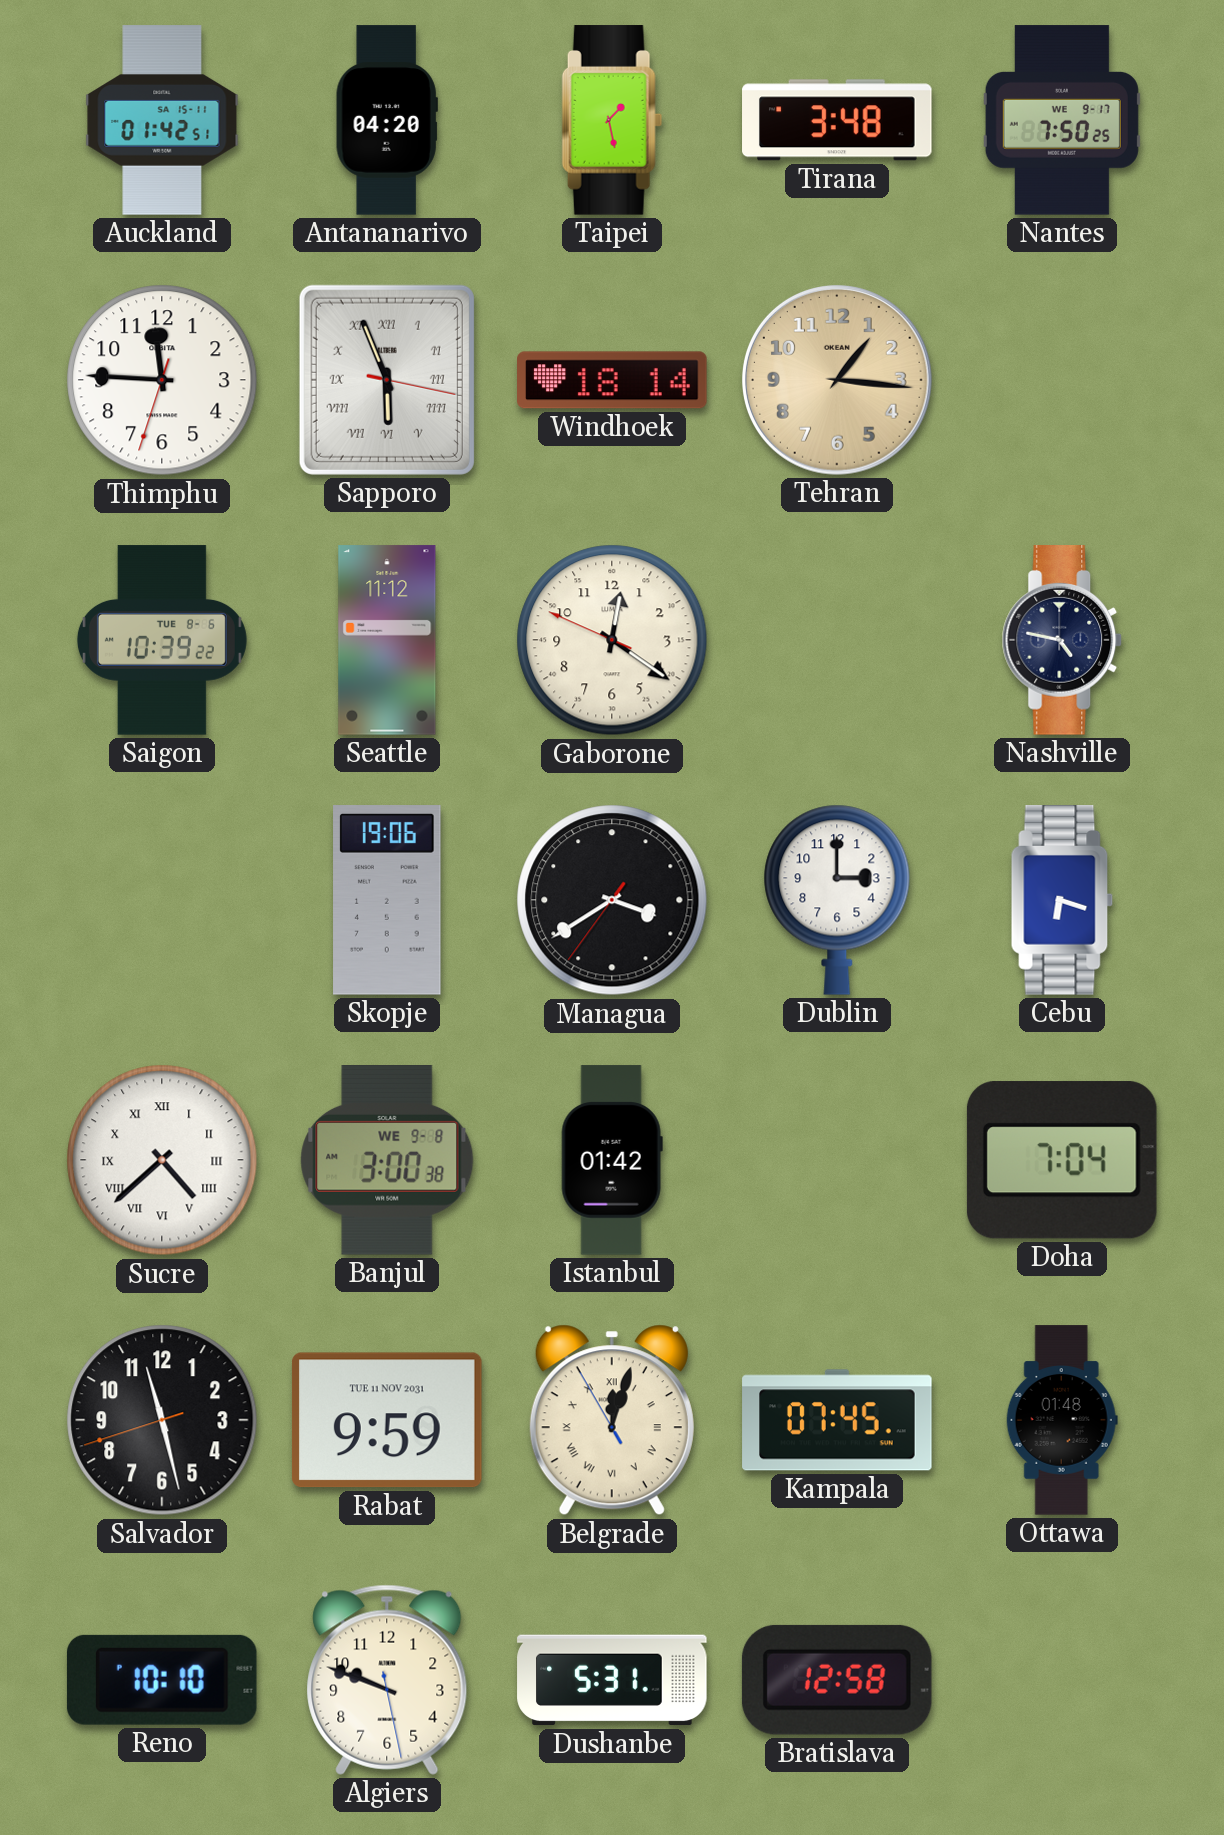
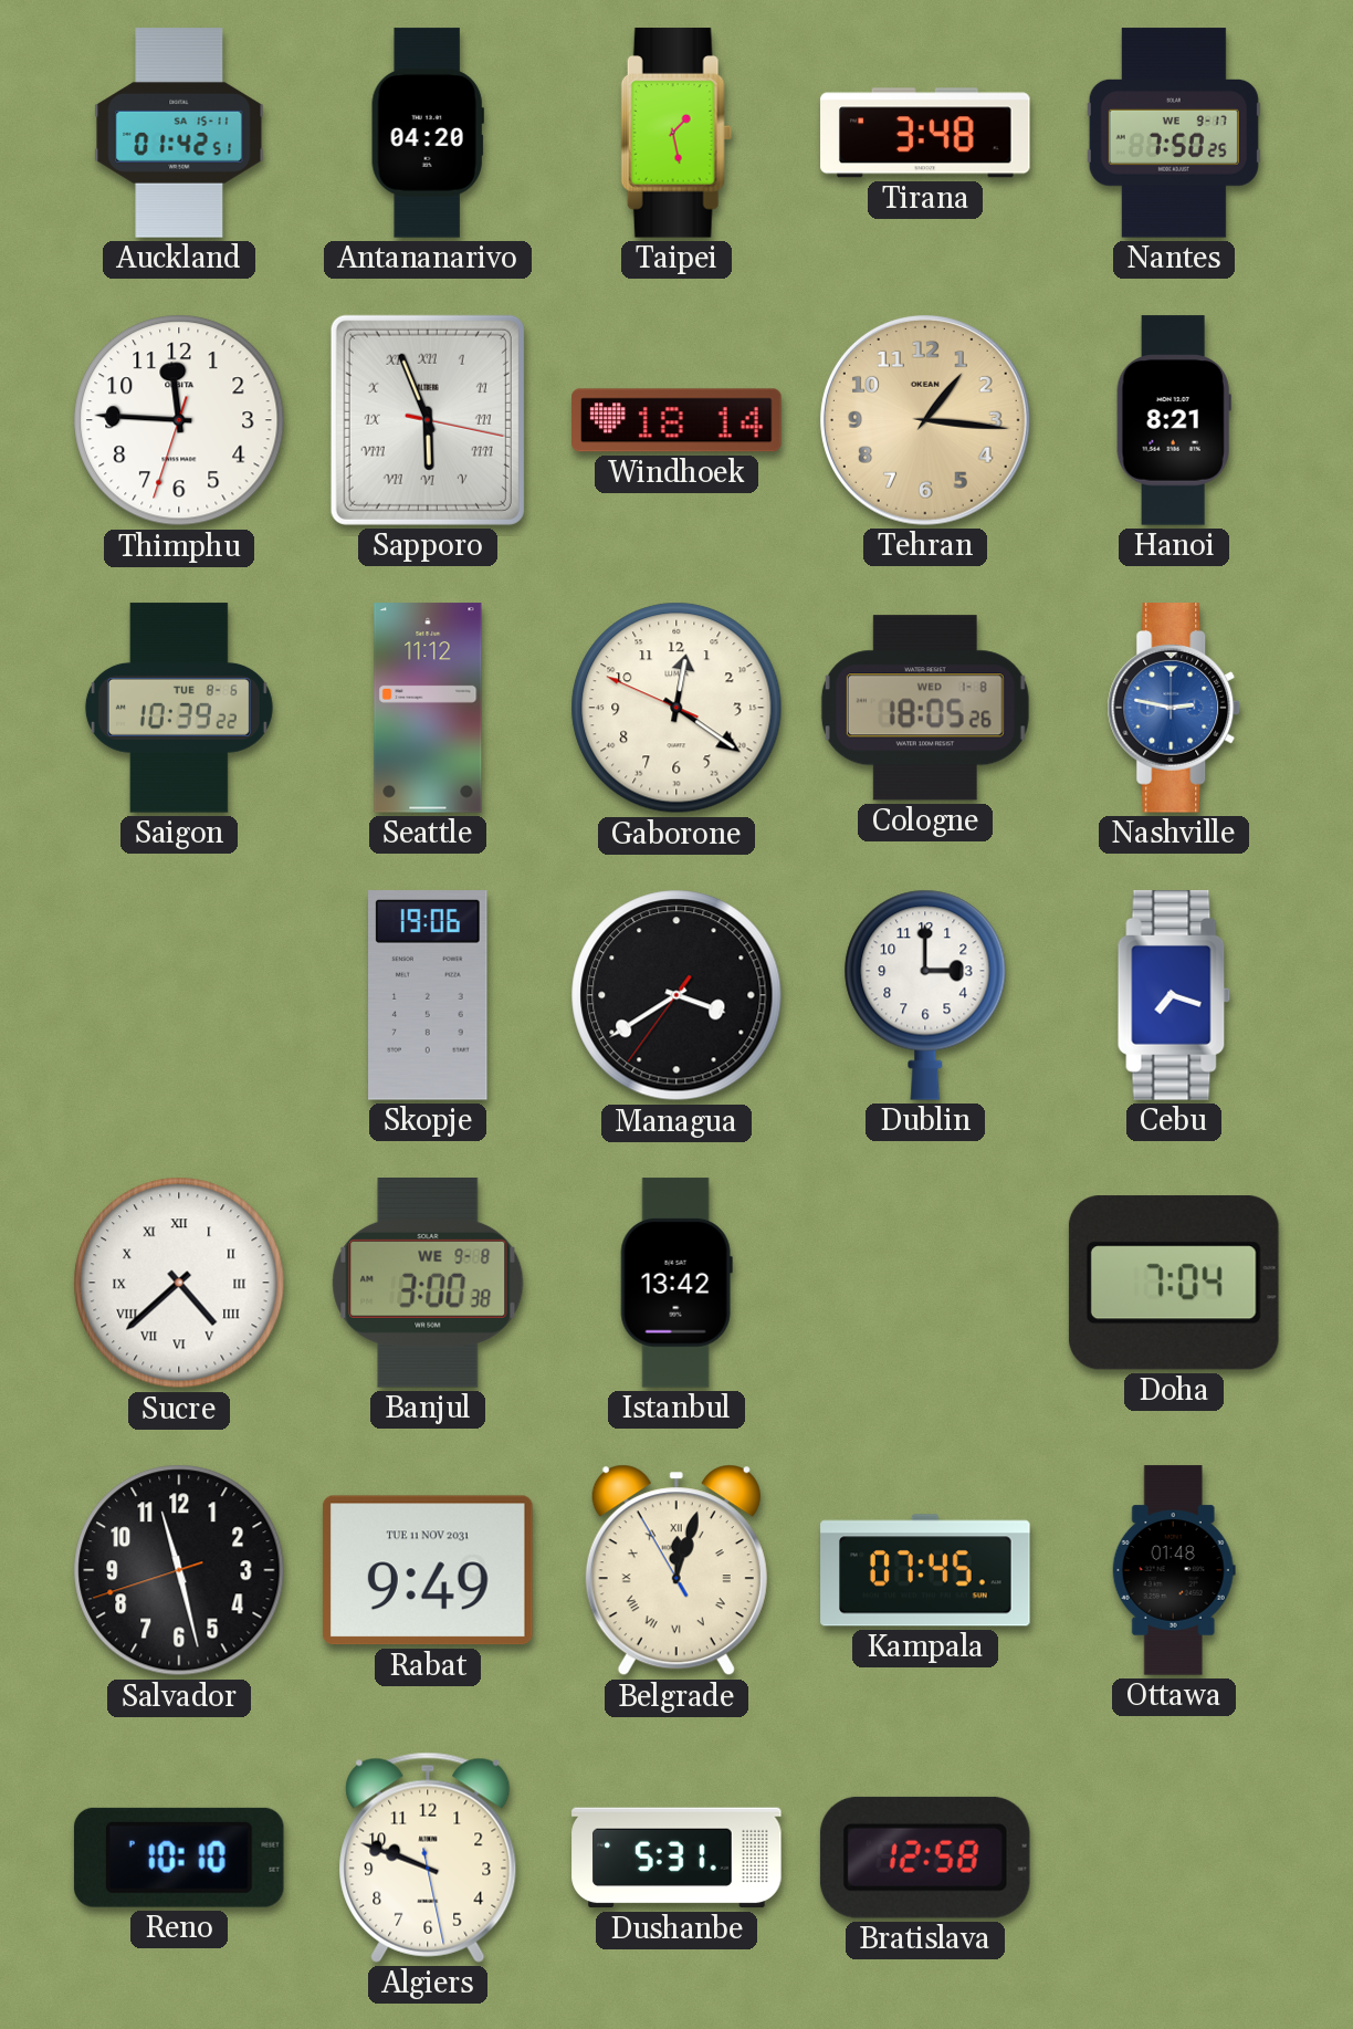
Hanoi: none -> 8:21
Cologne: none -> 18:05
Nashville: 4:47 -> 2:47
Nashville dial: navy -> blue
Cebu: 6:18 -> 7:18
Istanbul: 01:42 -> 13:42
Rabat: 9:59 -> 9:49
